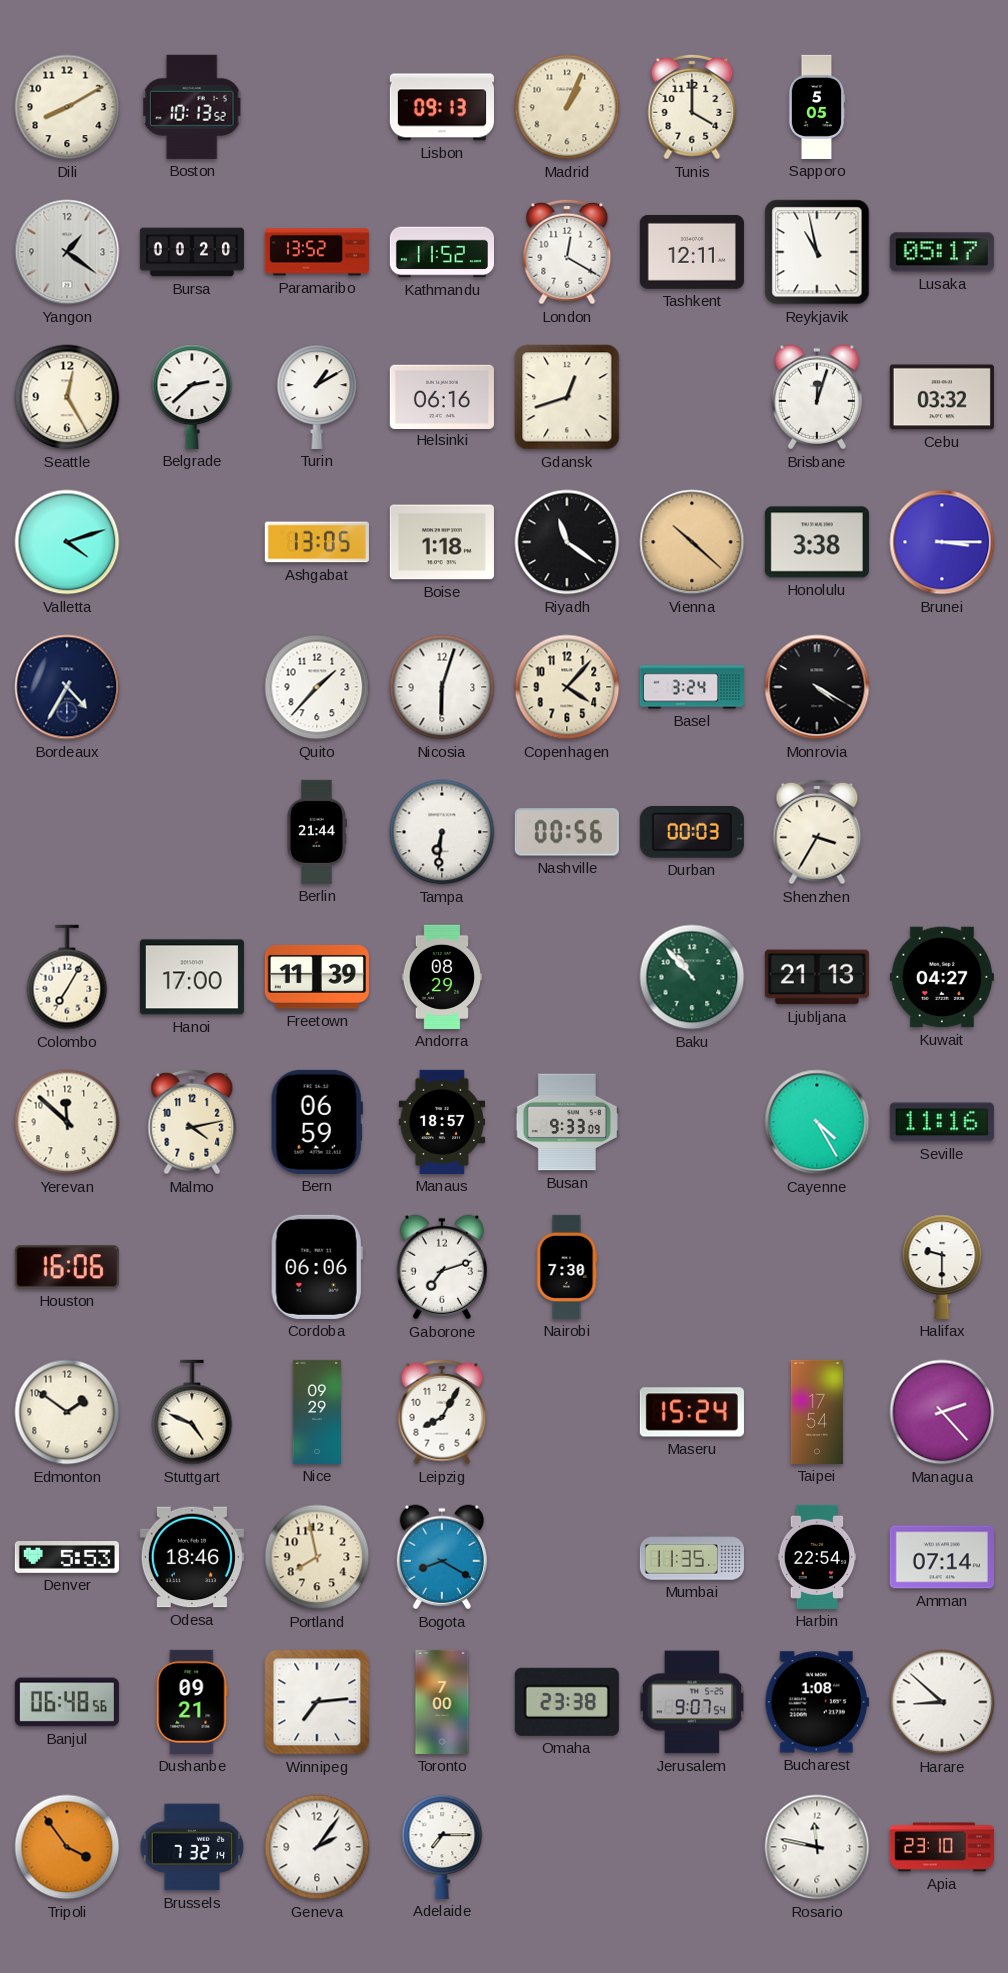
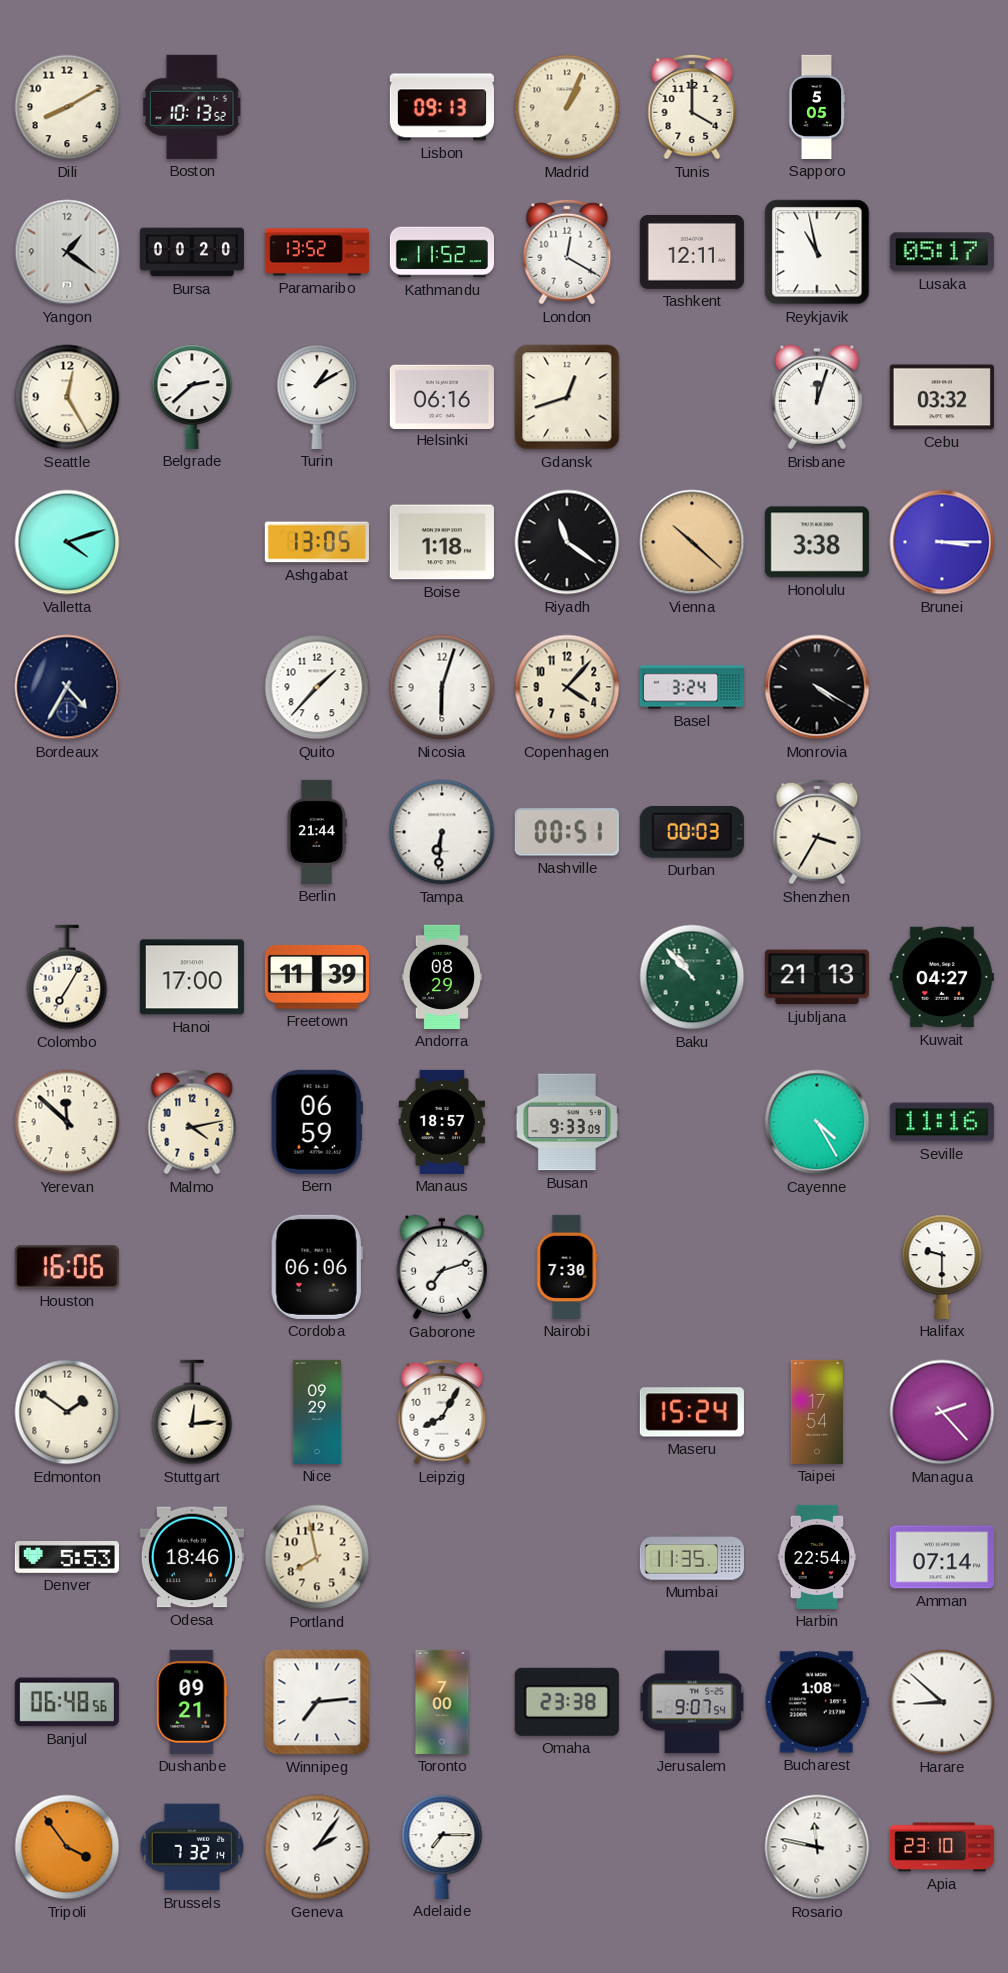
Nashville: 00:56 -> 00:51
Stuttgart: 4:49 -> 12:14
Bogota: 8:20 -> none
